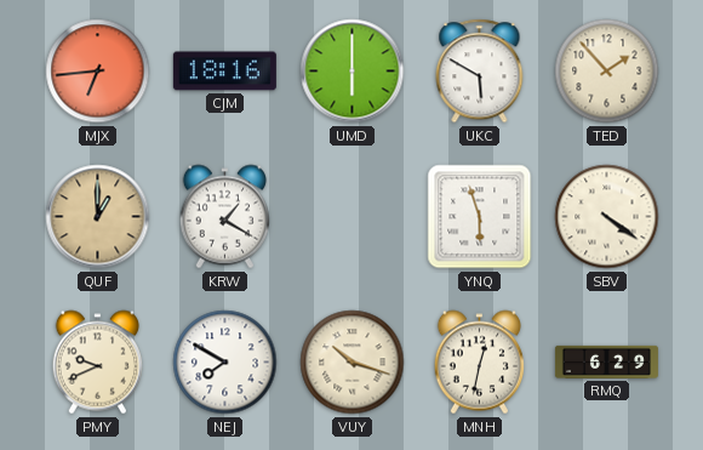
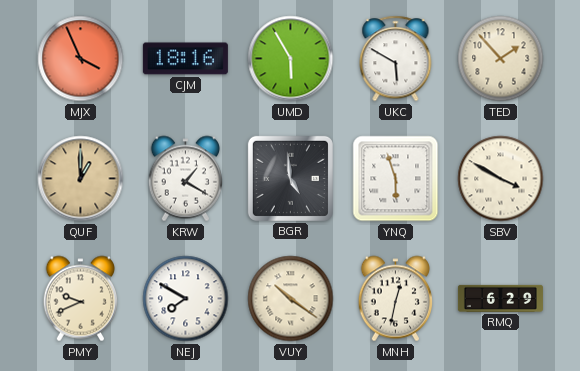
MJX: 6:44 -> 3:56
UMD: 6:00 -> 5:55
BGR: none -> 4:59
SBV: 4:21 -> 3:50
VUY: 10:18 -> 10:21
